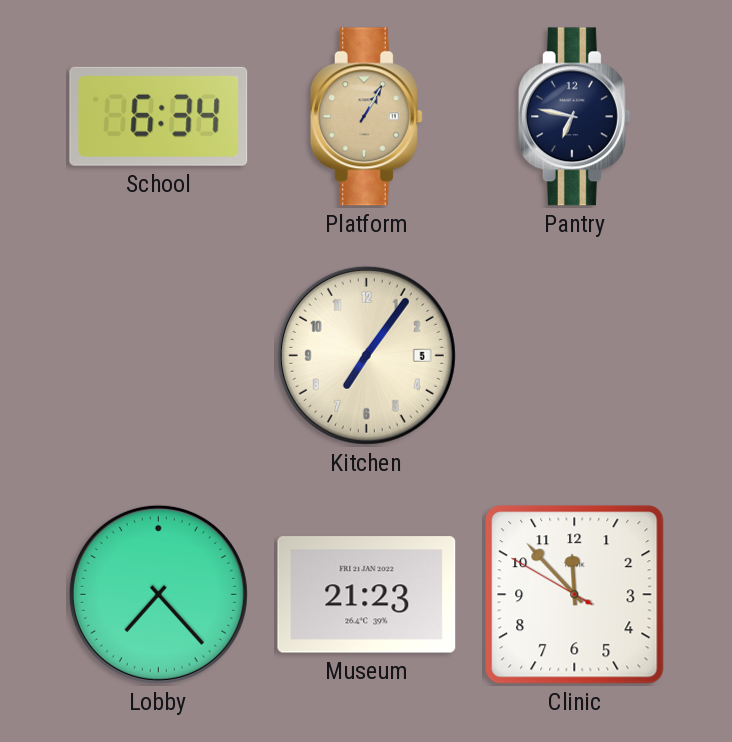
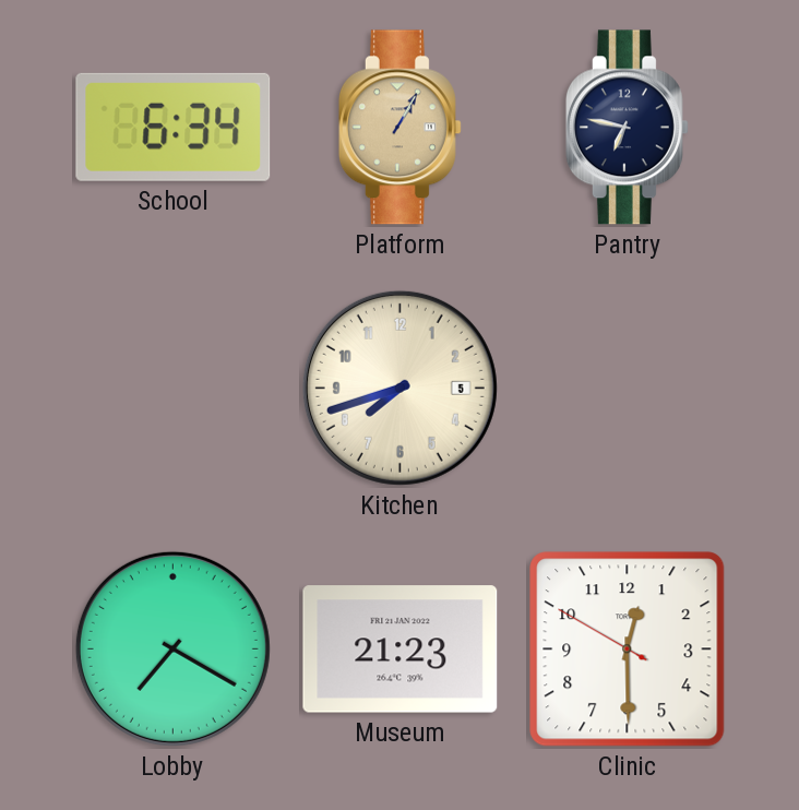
Kitchen: 7:06 -> 7:42
Lobby: 7:23 -> 7:20
Clinic: 11:52 -> 12:29
